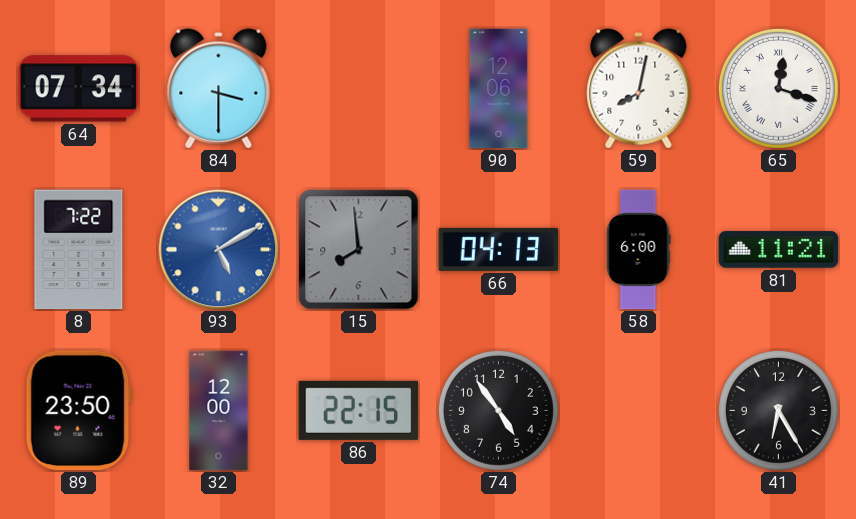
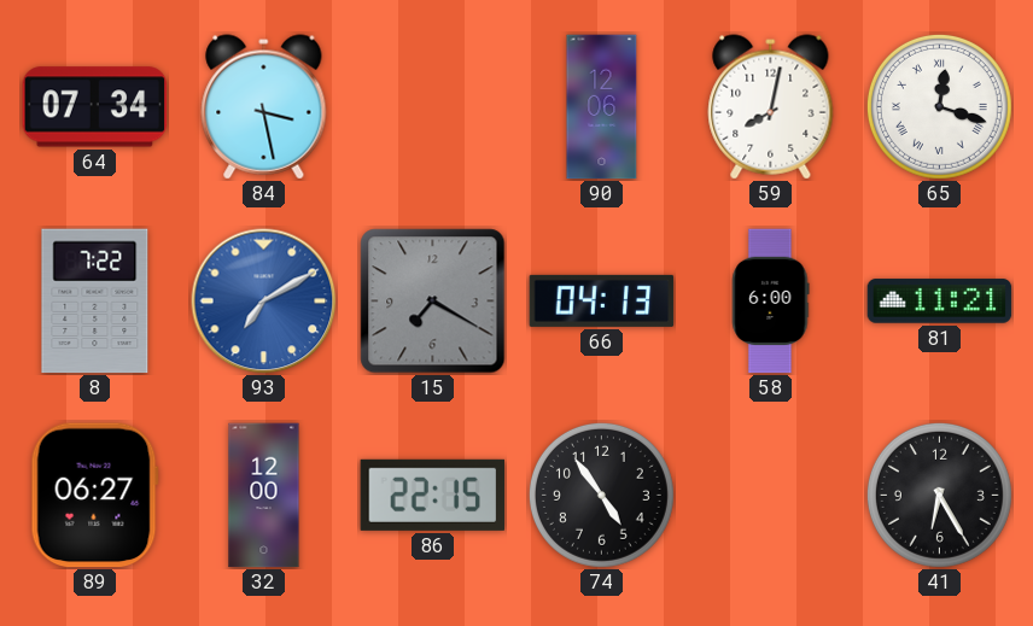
84: 3:30 -> 3:28
93: 5:10 -> 7:10
15: 7:59 -> 7:20
89: 23:50 -> 06:27
